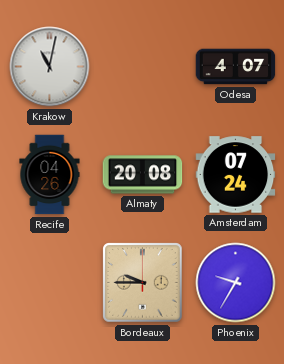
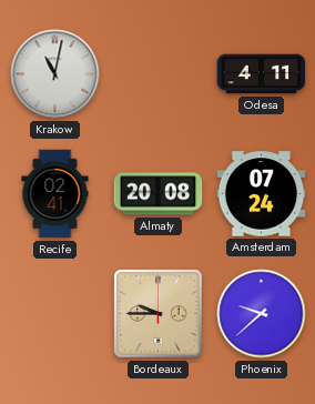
Odesa: 4:07 -> 4:11
Recife: 04:26 -> 02:41
Phoenix: 9:35 -> 9:38
